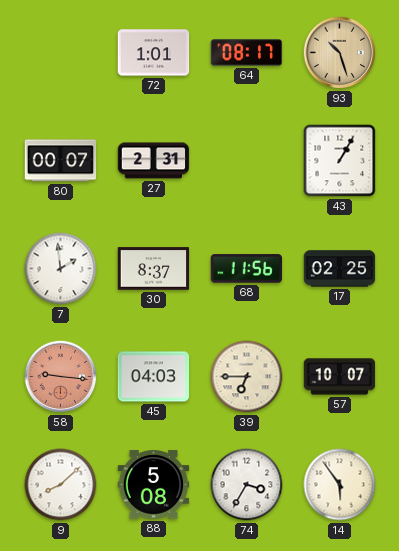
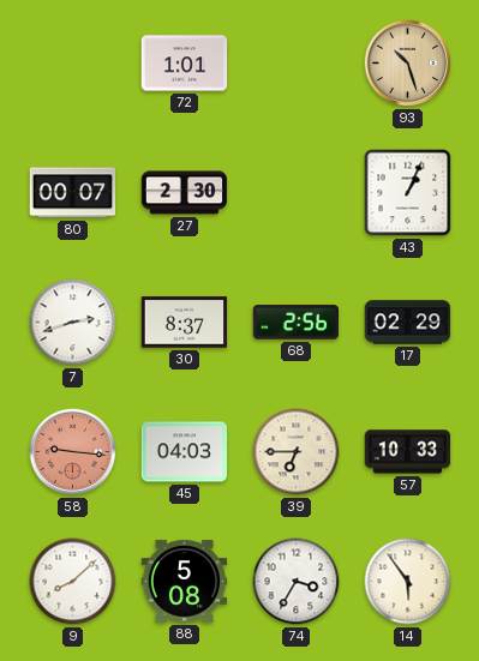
64: 08:17 -> none
27: 2:31 -> 2:30
43: 1:05 -> 1:04
7: 1:59 -> 2:42
68: 11:56 -> 2:56
17: 02:25 -> 02:29
57: 10:07 -> 10:33
